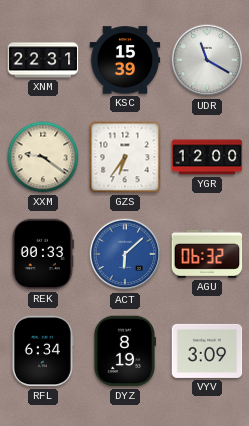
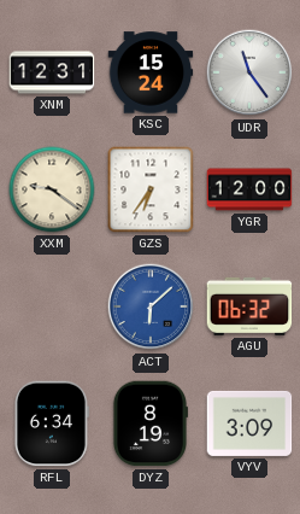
XNM: 22:31 -> 12:31
KSC: 15:39 -> 15:24
UDR: 11:20 -> 11:24
REK: 00:33 -> none
